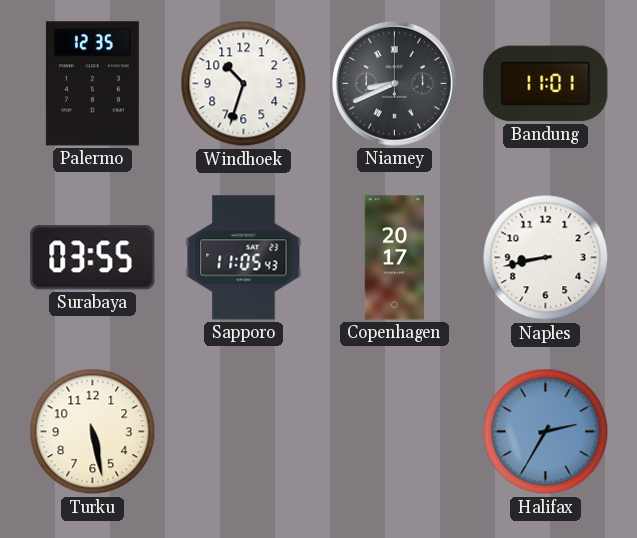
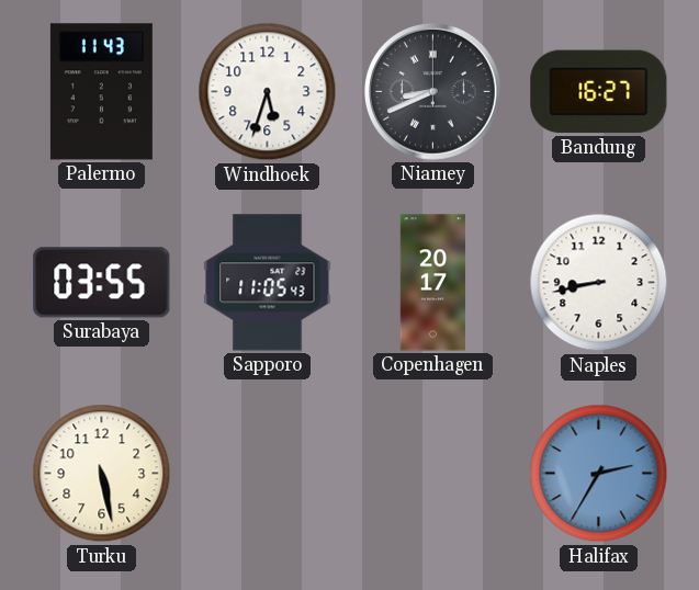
Palermo: 12:35 -> 11:43
Windhoek: 10:33 -> 5:33
Bandung: 11:01 -> 16:27
